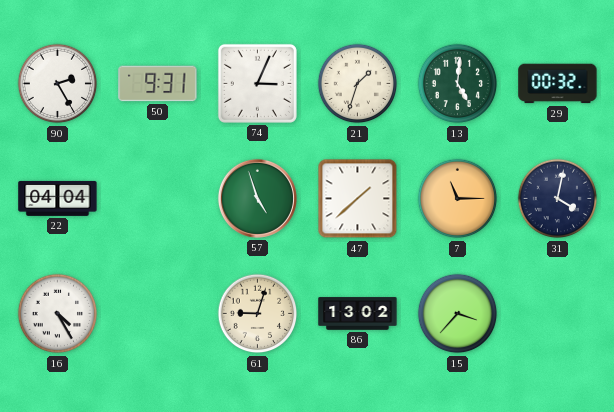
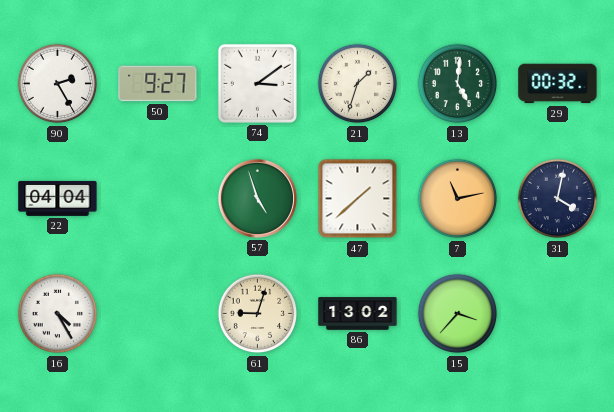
50: 9:31 -> 9:27
74: 3:04 -> 3:09
7: 11:15 -> 11:13
